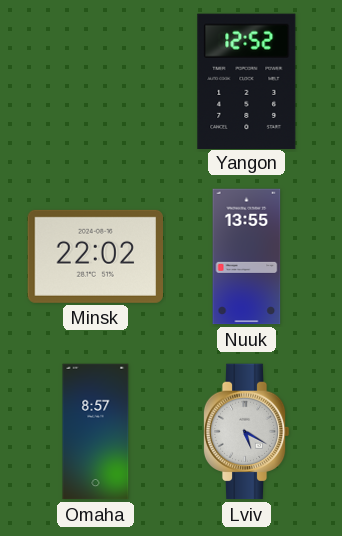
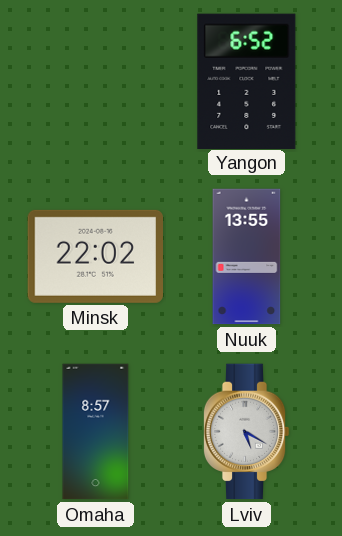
Yangon: 12:52 -> 6:52
